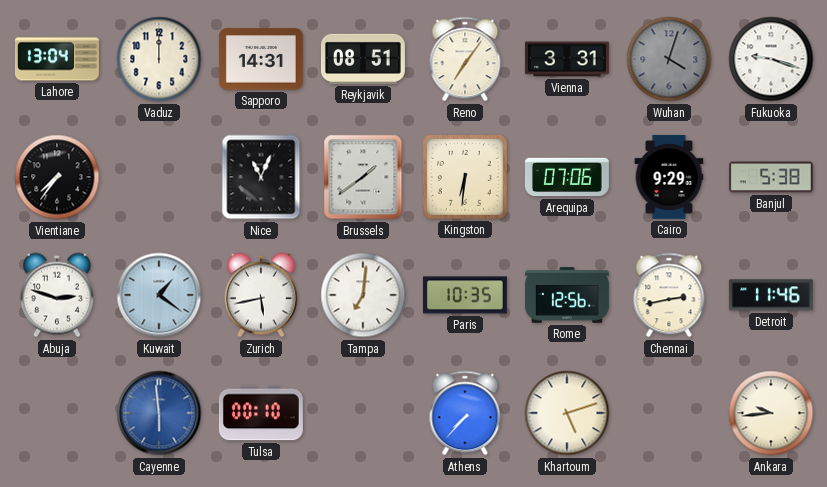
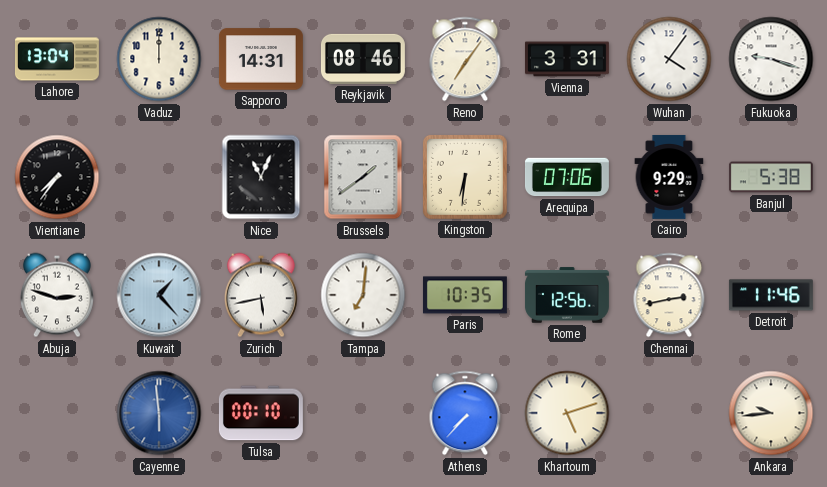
Reykjavik: 08:51 -> 08:46
Wuhan: 4:03 -> 4:06
Wuhan dial: grey -> white
Kuwait: 1:21 -> 1:23
